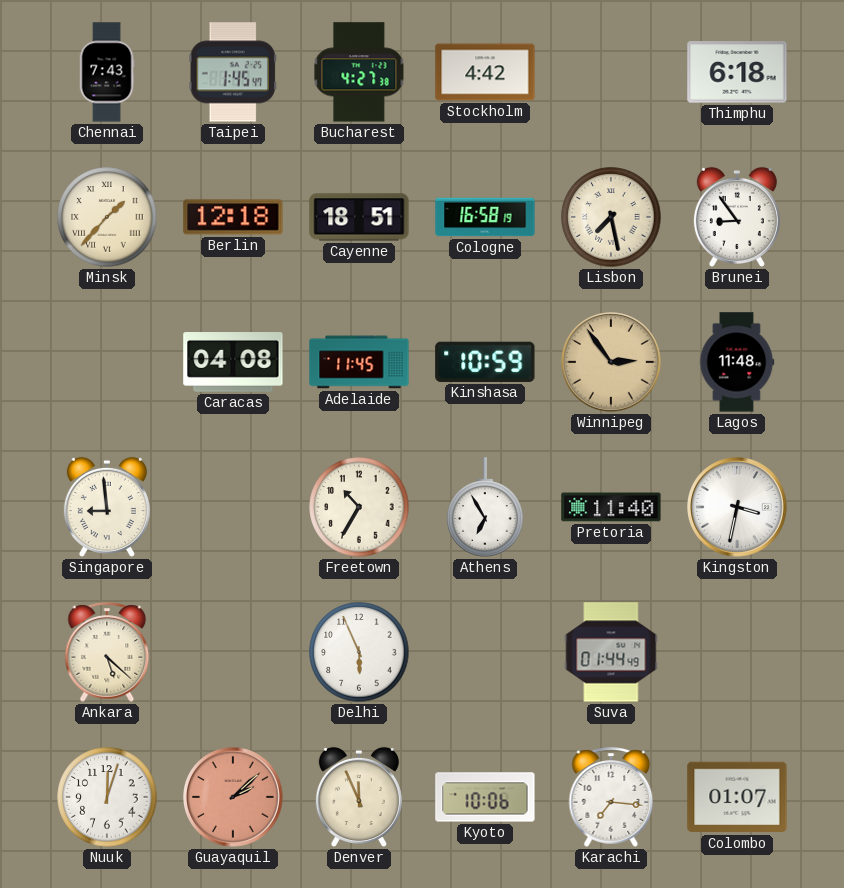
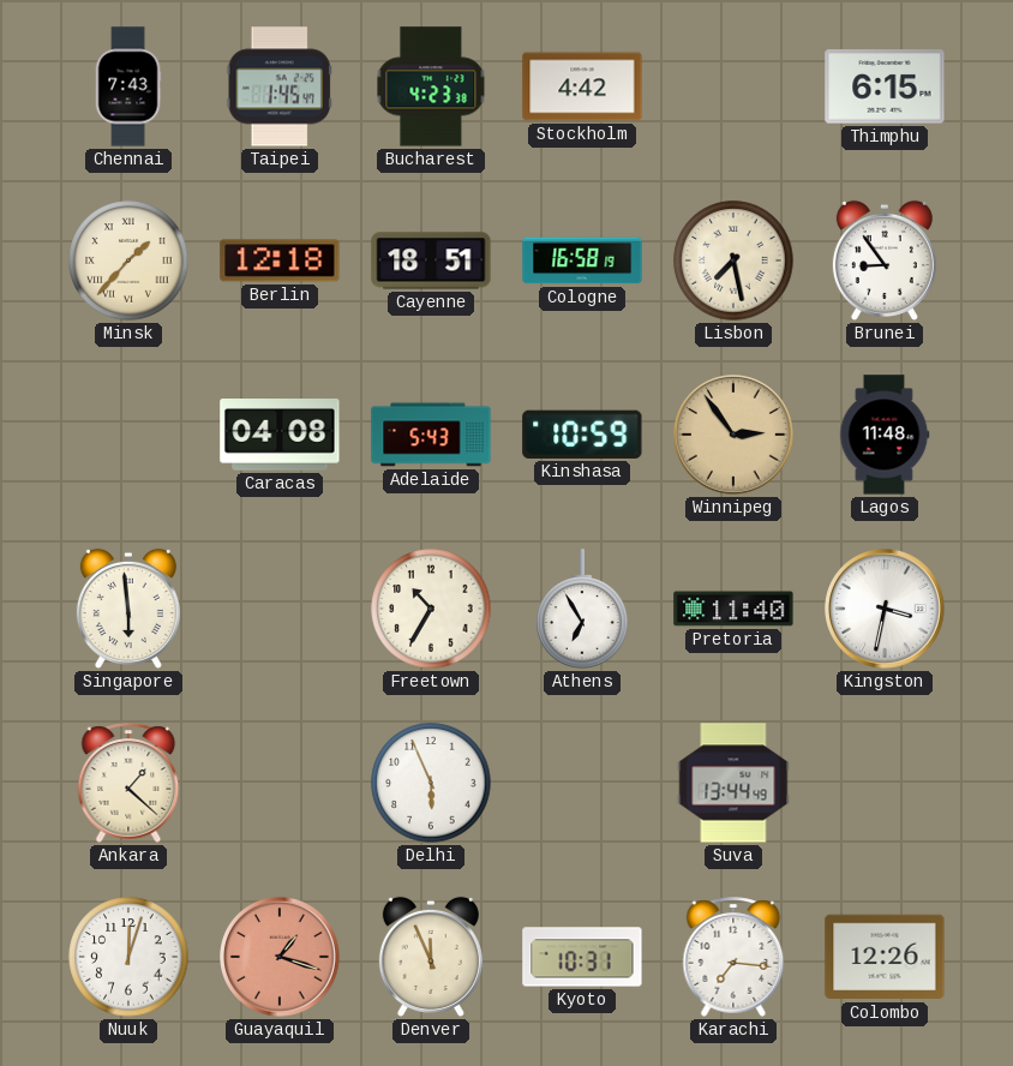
Bucharest: 4:27 -> 4:23
Thimphu: 6:18 -> 6:15
Adelaide: 11:45 -> 5:43
Singapore: 8:59 -> 5:59
Ankara: 5:22 -> 1:22
Suva: 01:44 -> 13:44
Guayaquil: 2:08 -> 1:18
Kyoto: 10:06 -> 10:31
Colombo: 01:07 -> 12:26
